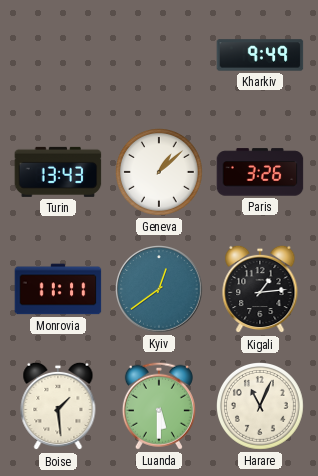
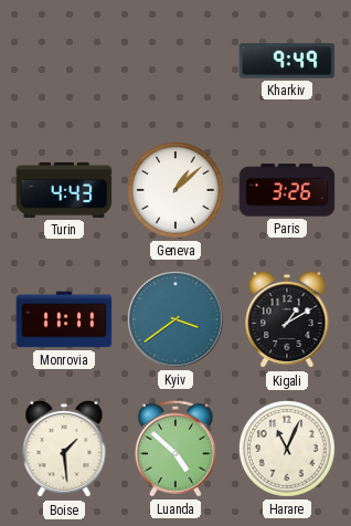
Turin: 13:43 -> 4:43
Kyiv: 12:39 -> 3:39
Kigali: 1:14 -> 1:10
Luanda: 5:30 -> 4:52
